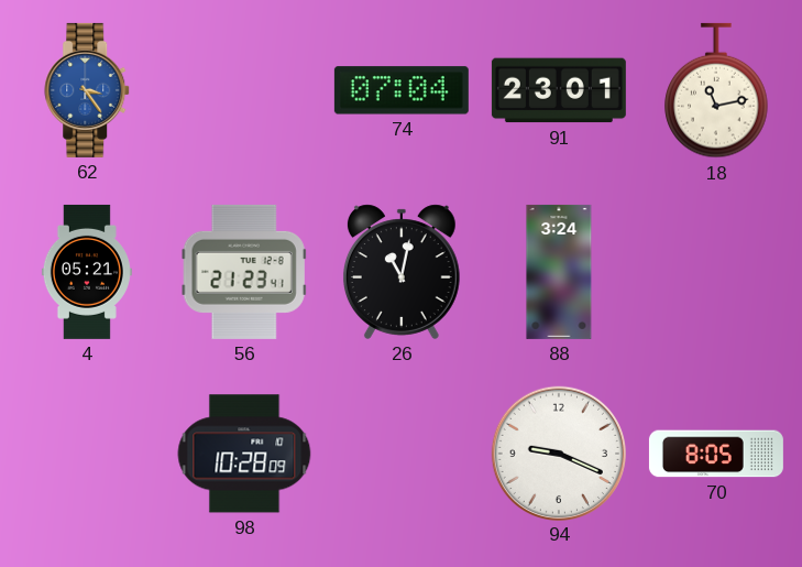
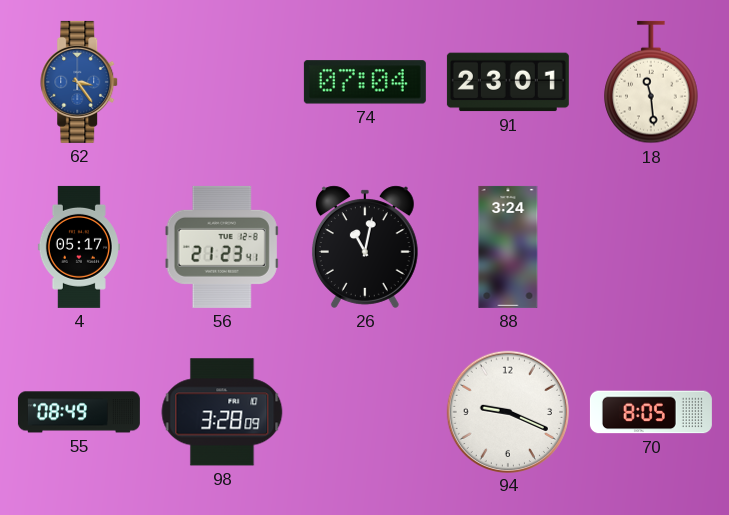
18: 11:13 -> 11:29
4: 05:21 -> 05:17
55: none -> 08:49
98: 10:28 -> 3:28
